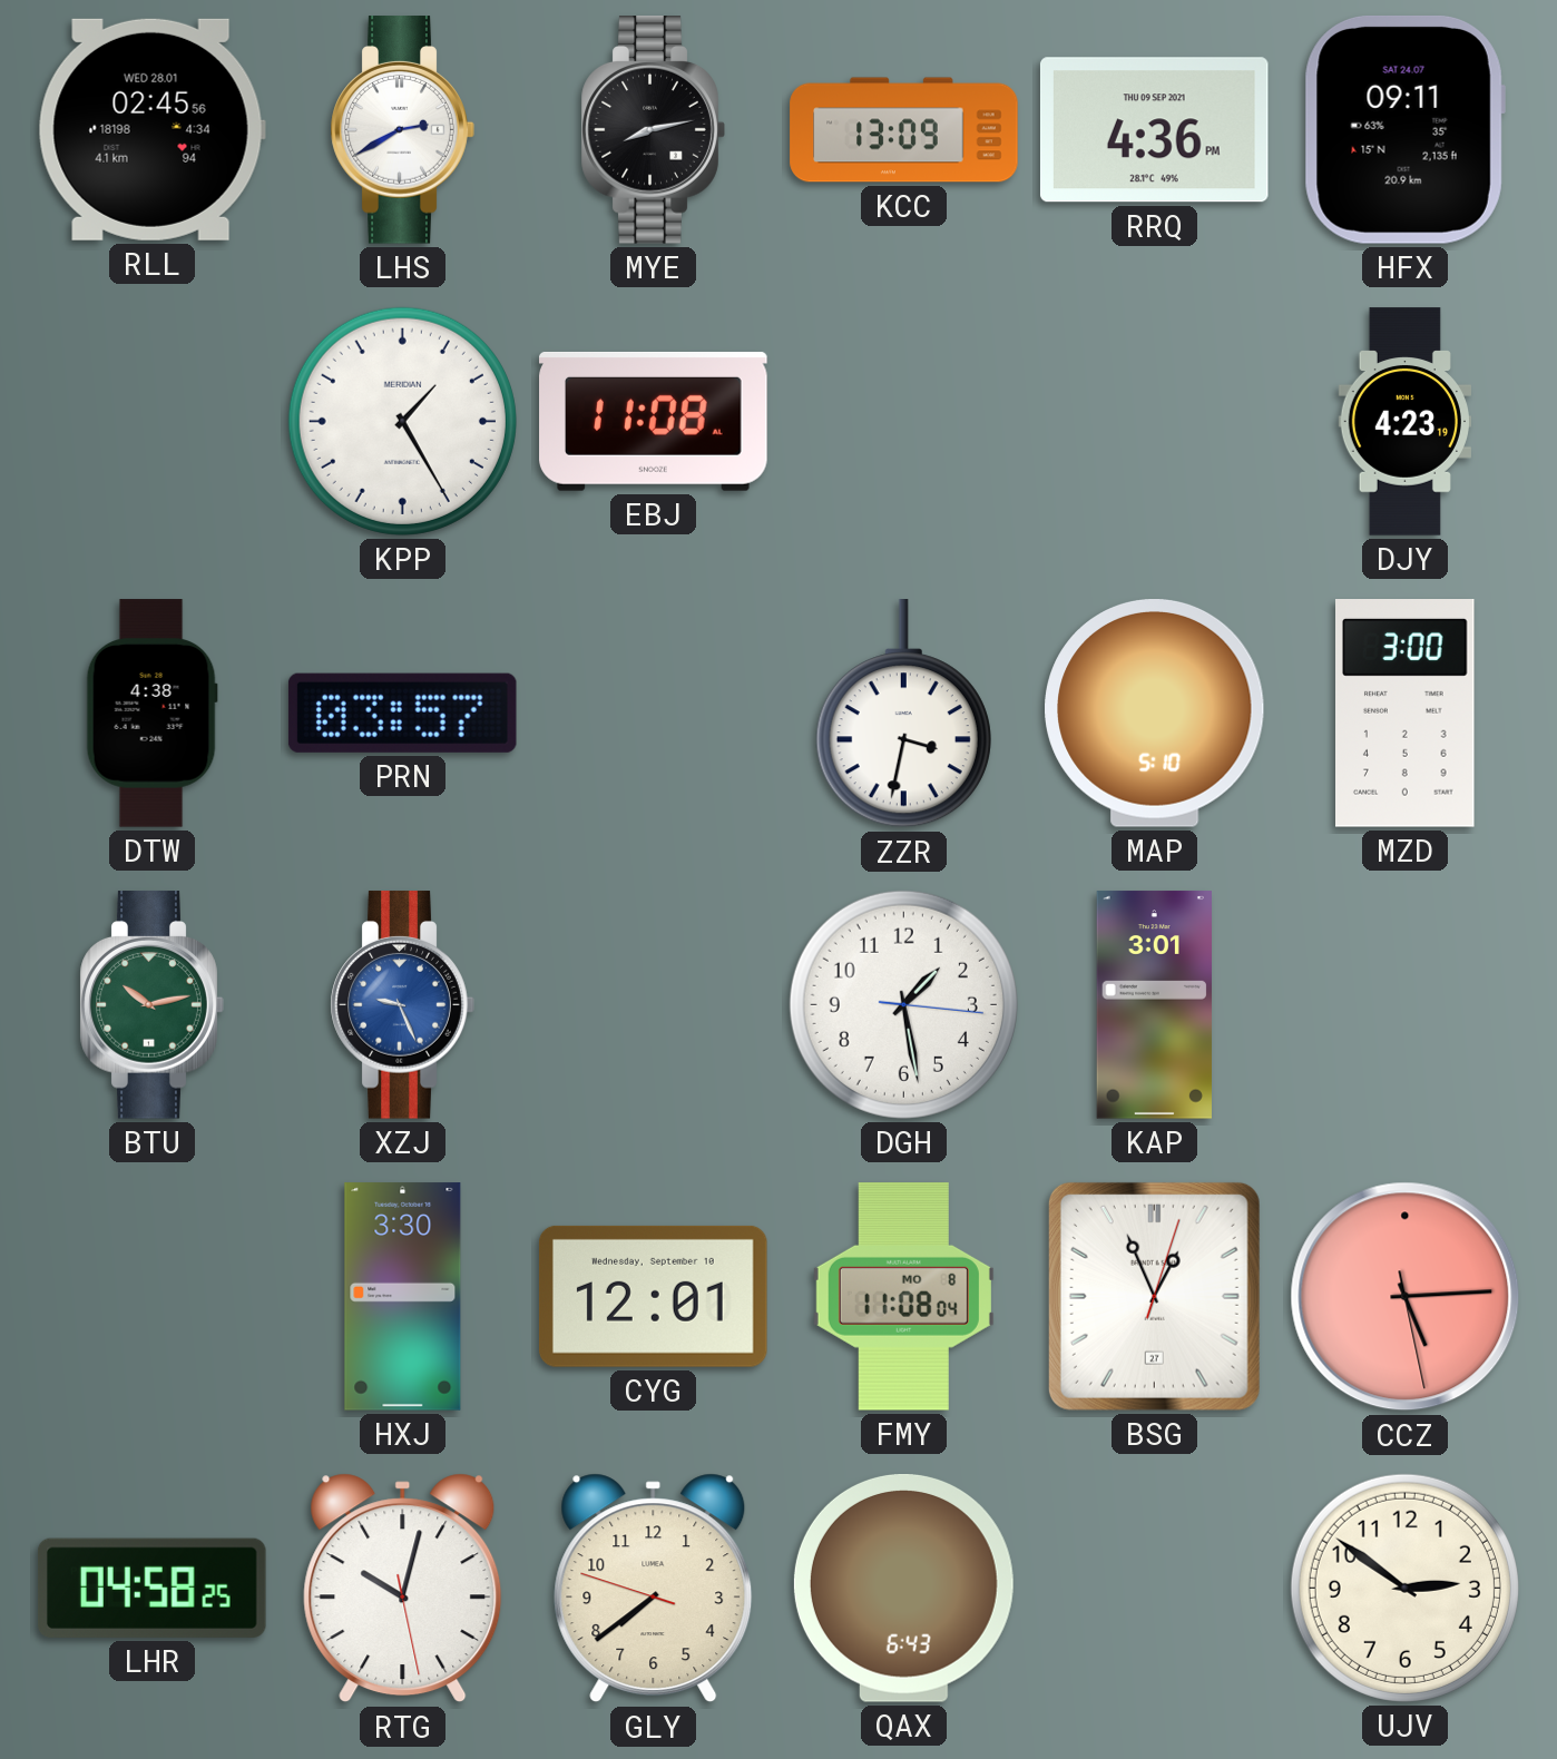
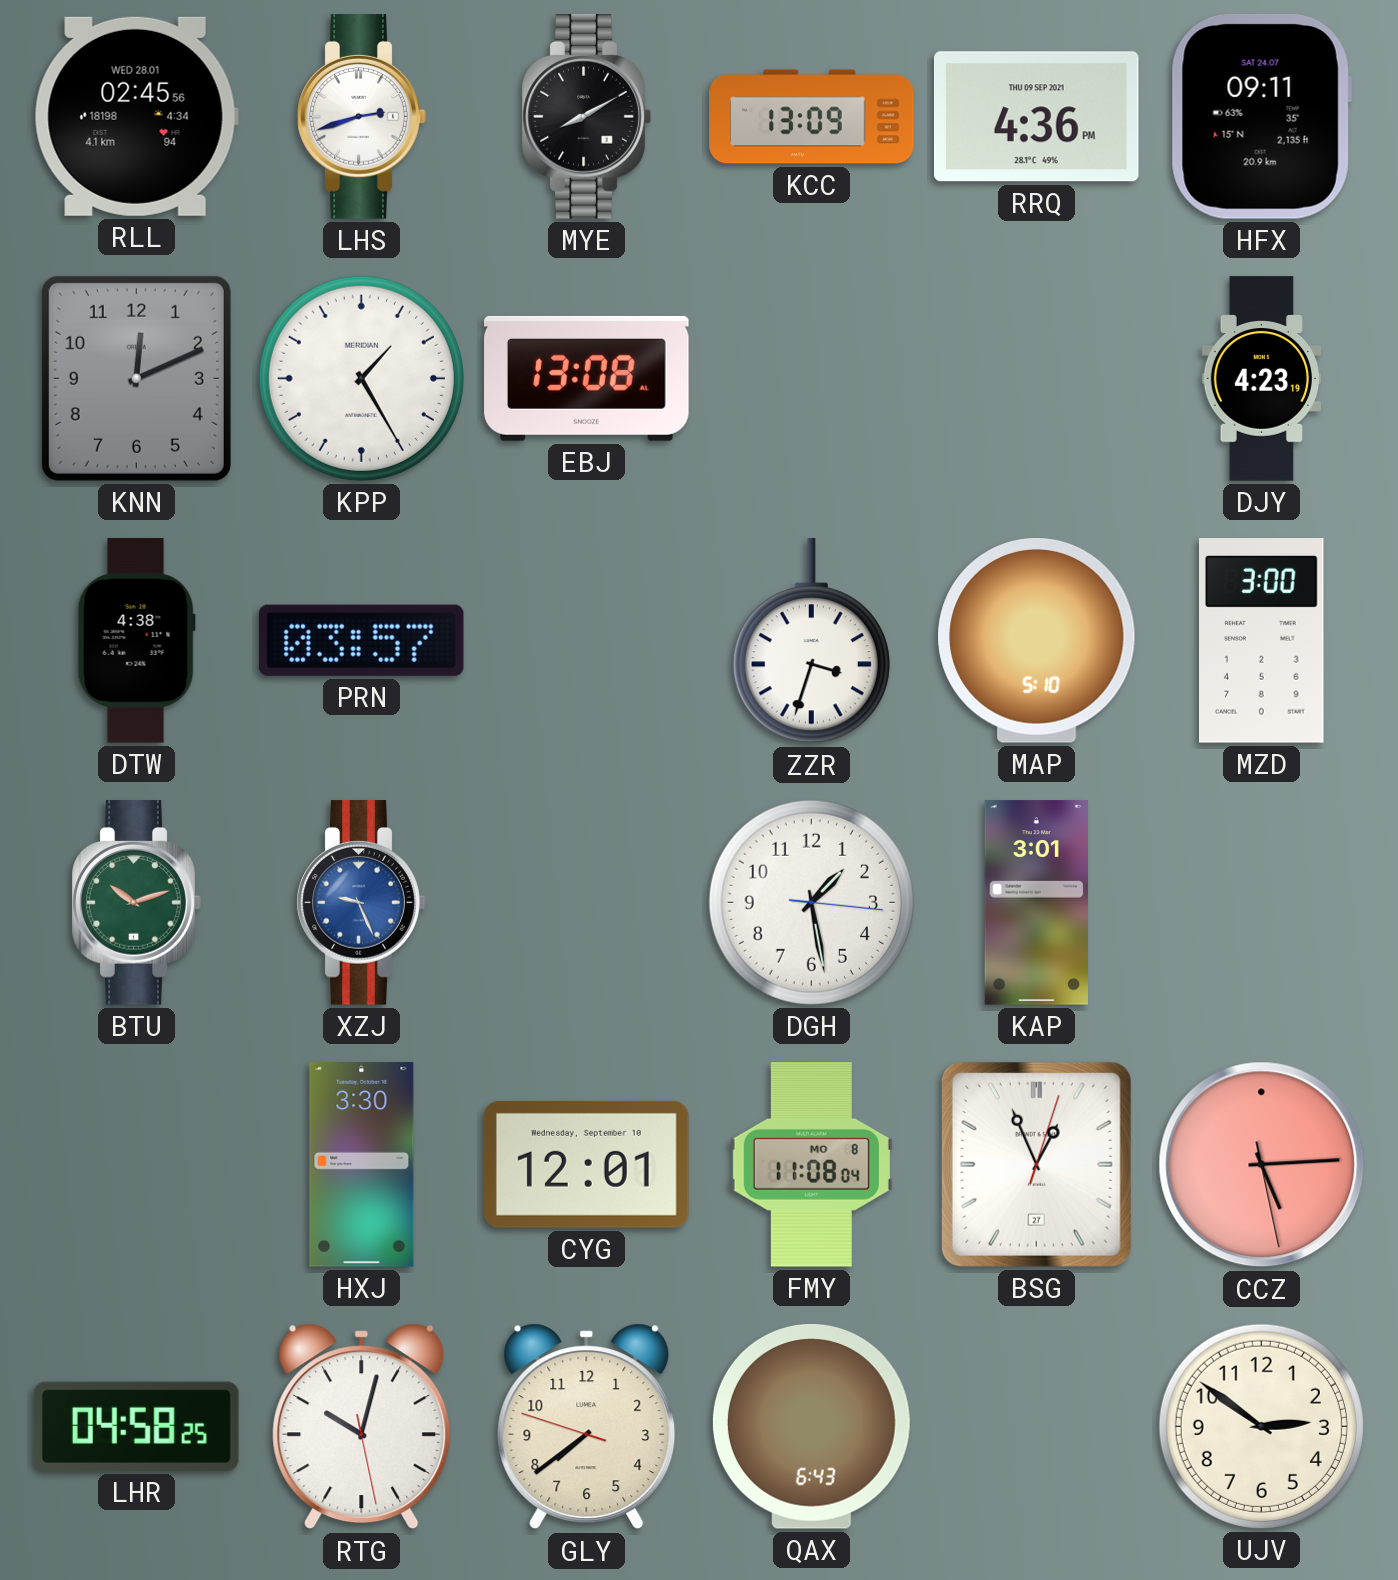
LHS: 2:40 -> 2:42
MYE: 8:13 -> 8:10
KNN: none -> 12:11
EBJ: 11:08 -> 13:08
ZZR: 3:32 -> 3:33
BTU: 10:13 -> 10:12
